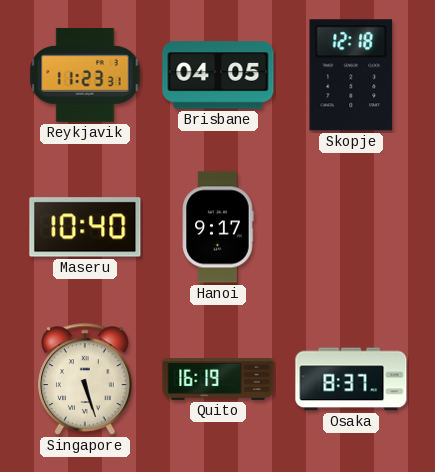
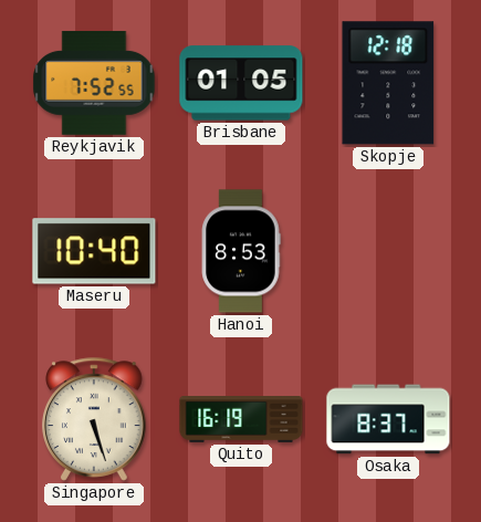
Reykjavik: 11:23 -> 7:52
Brisbane: 04:05 -> 01:05
Hanoi: 9:17 -> 8:53
